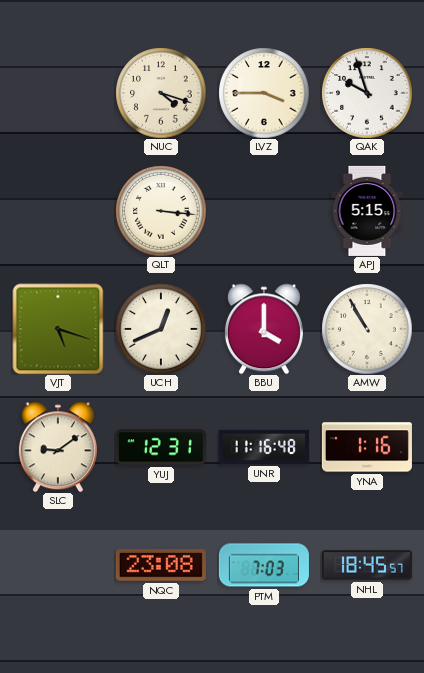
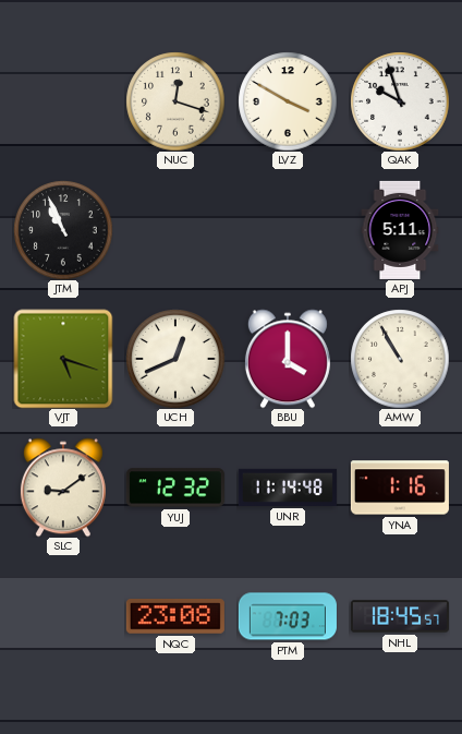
NUC: 4:18 -> 12:18
LVZ: 3:45 -> 3:50
JTM: none -> 10:56
QLT: 3:16 -> none
APJ: 5:15 -> 5:11
YUJ: 12:31 -> 12:32
UNR: 11:16 -> 11:14
